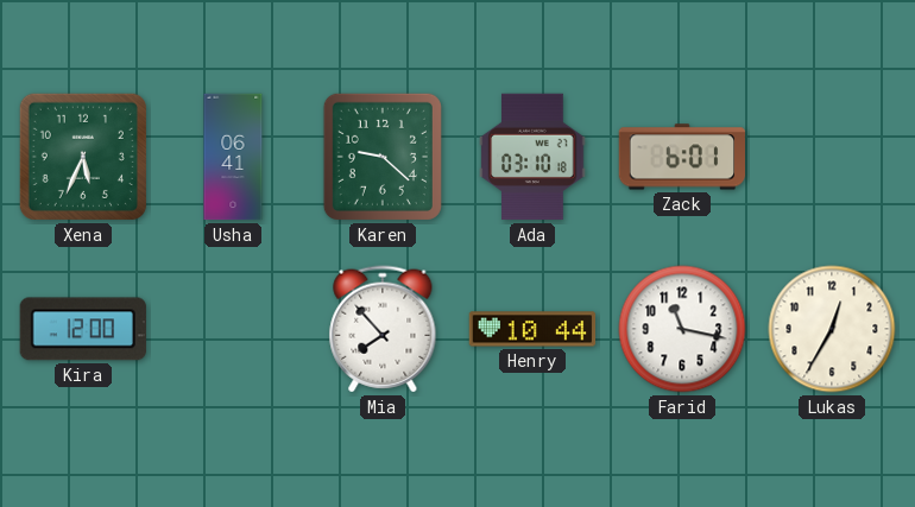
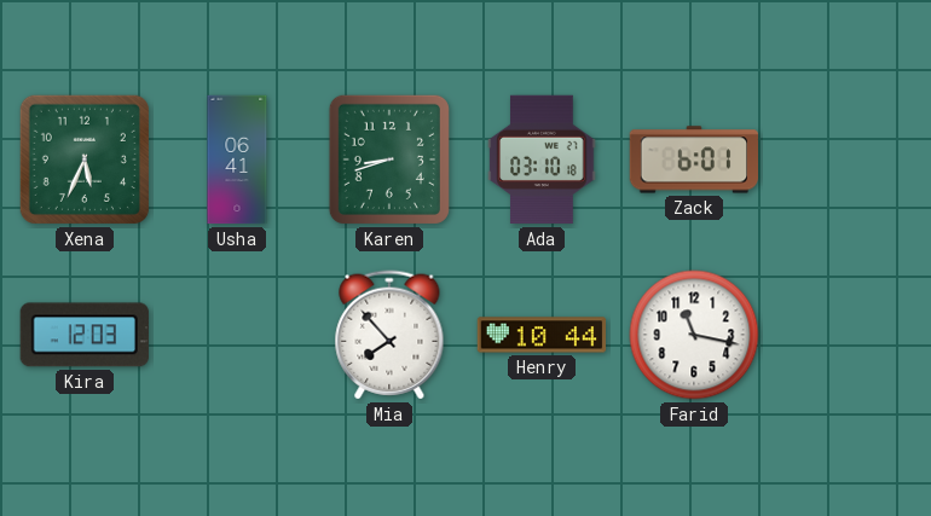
Karen: 9:22 -> 8:42
Kira: 12:00 -> 12:03
Lukas: 12:35 -> none
